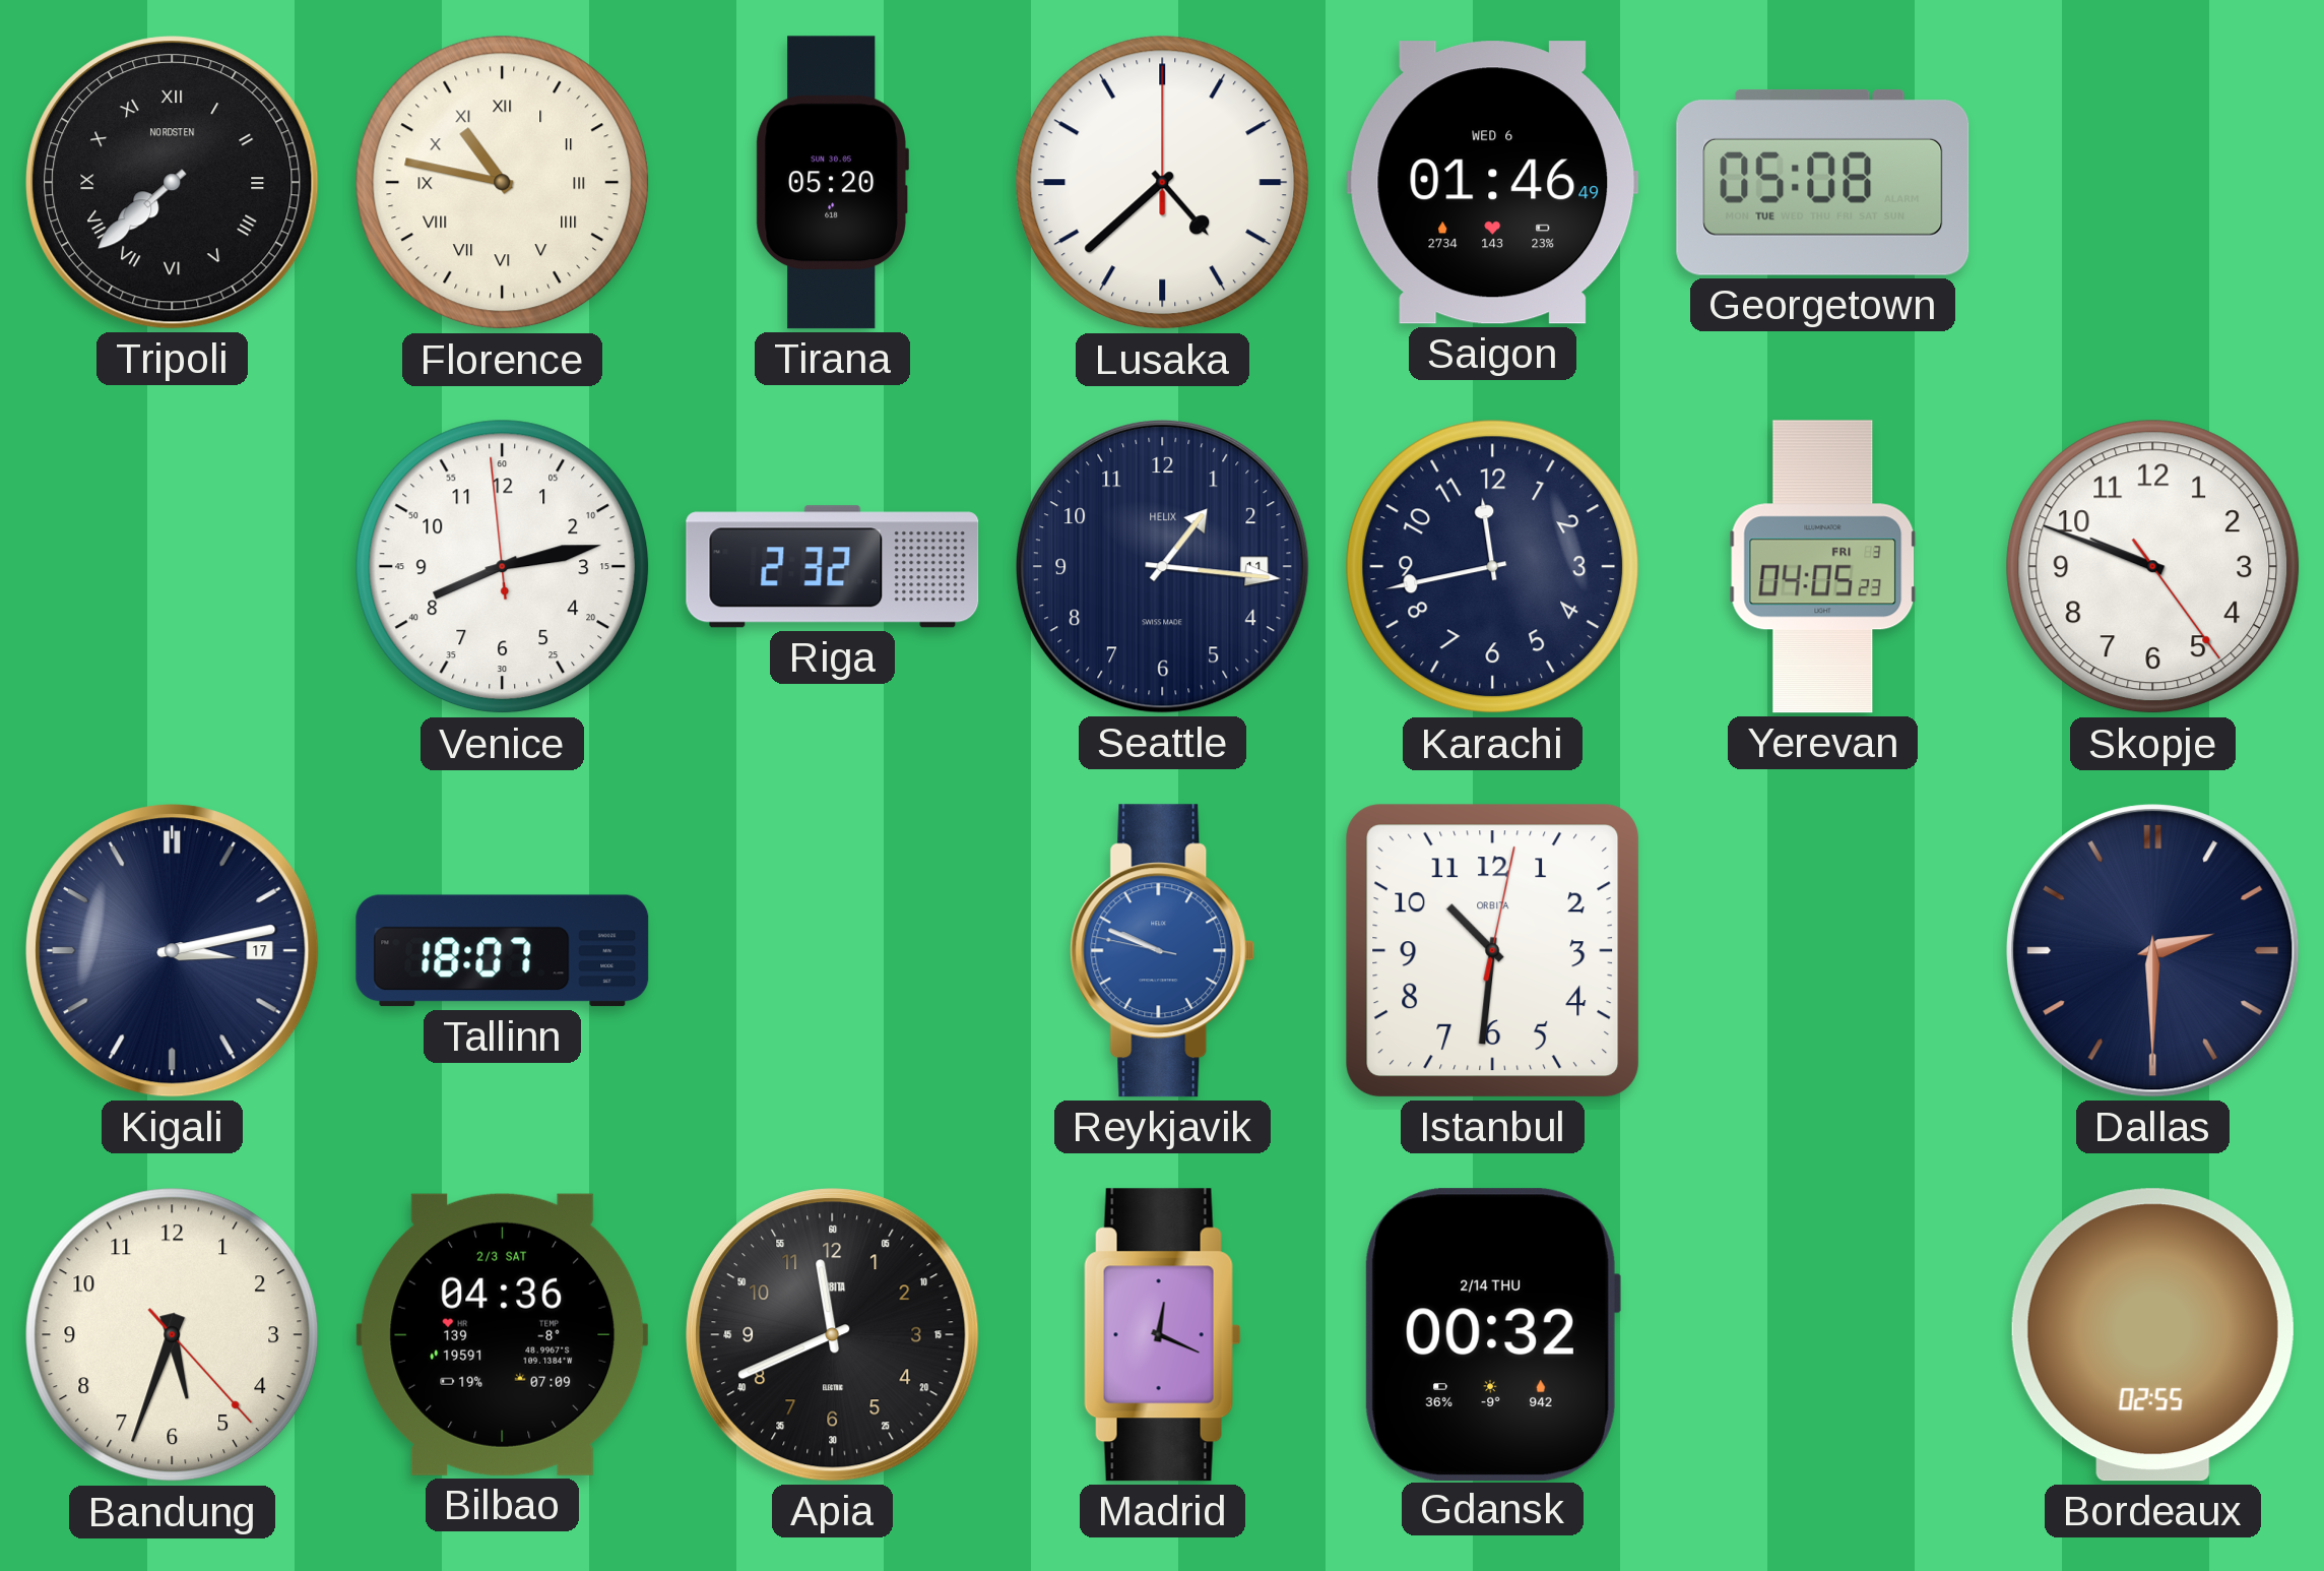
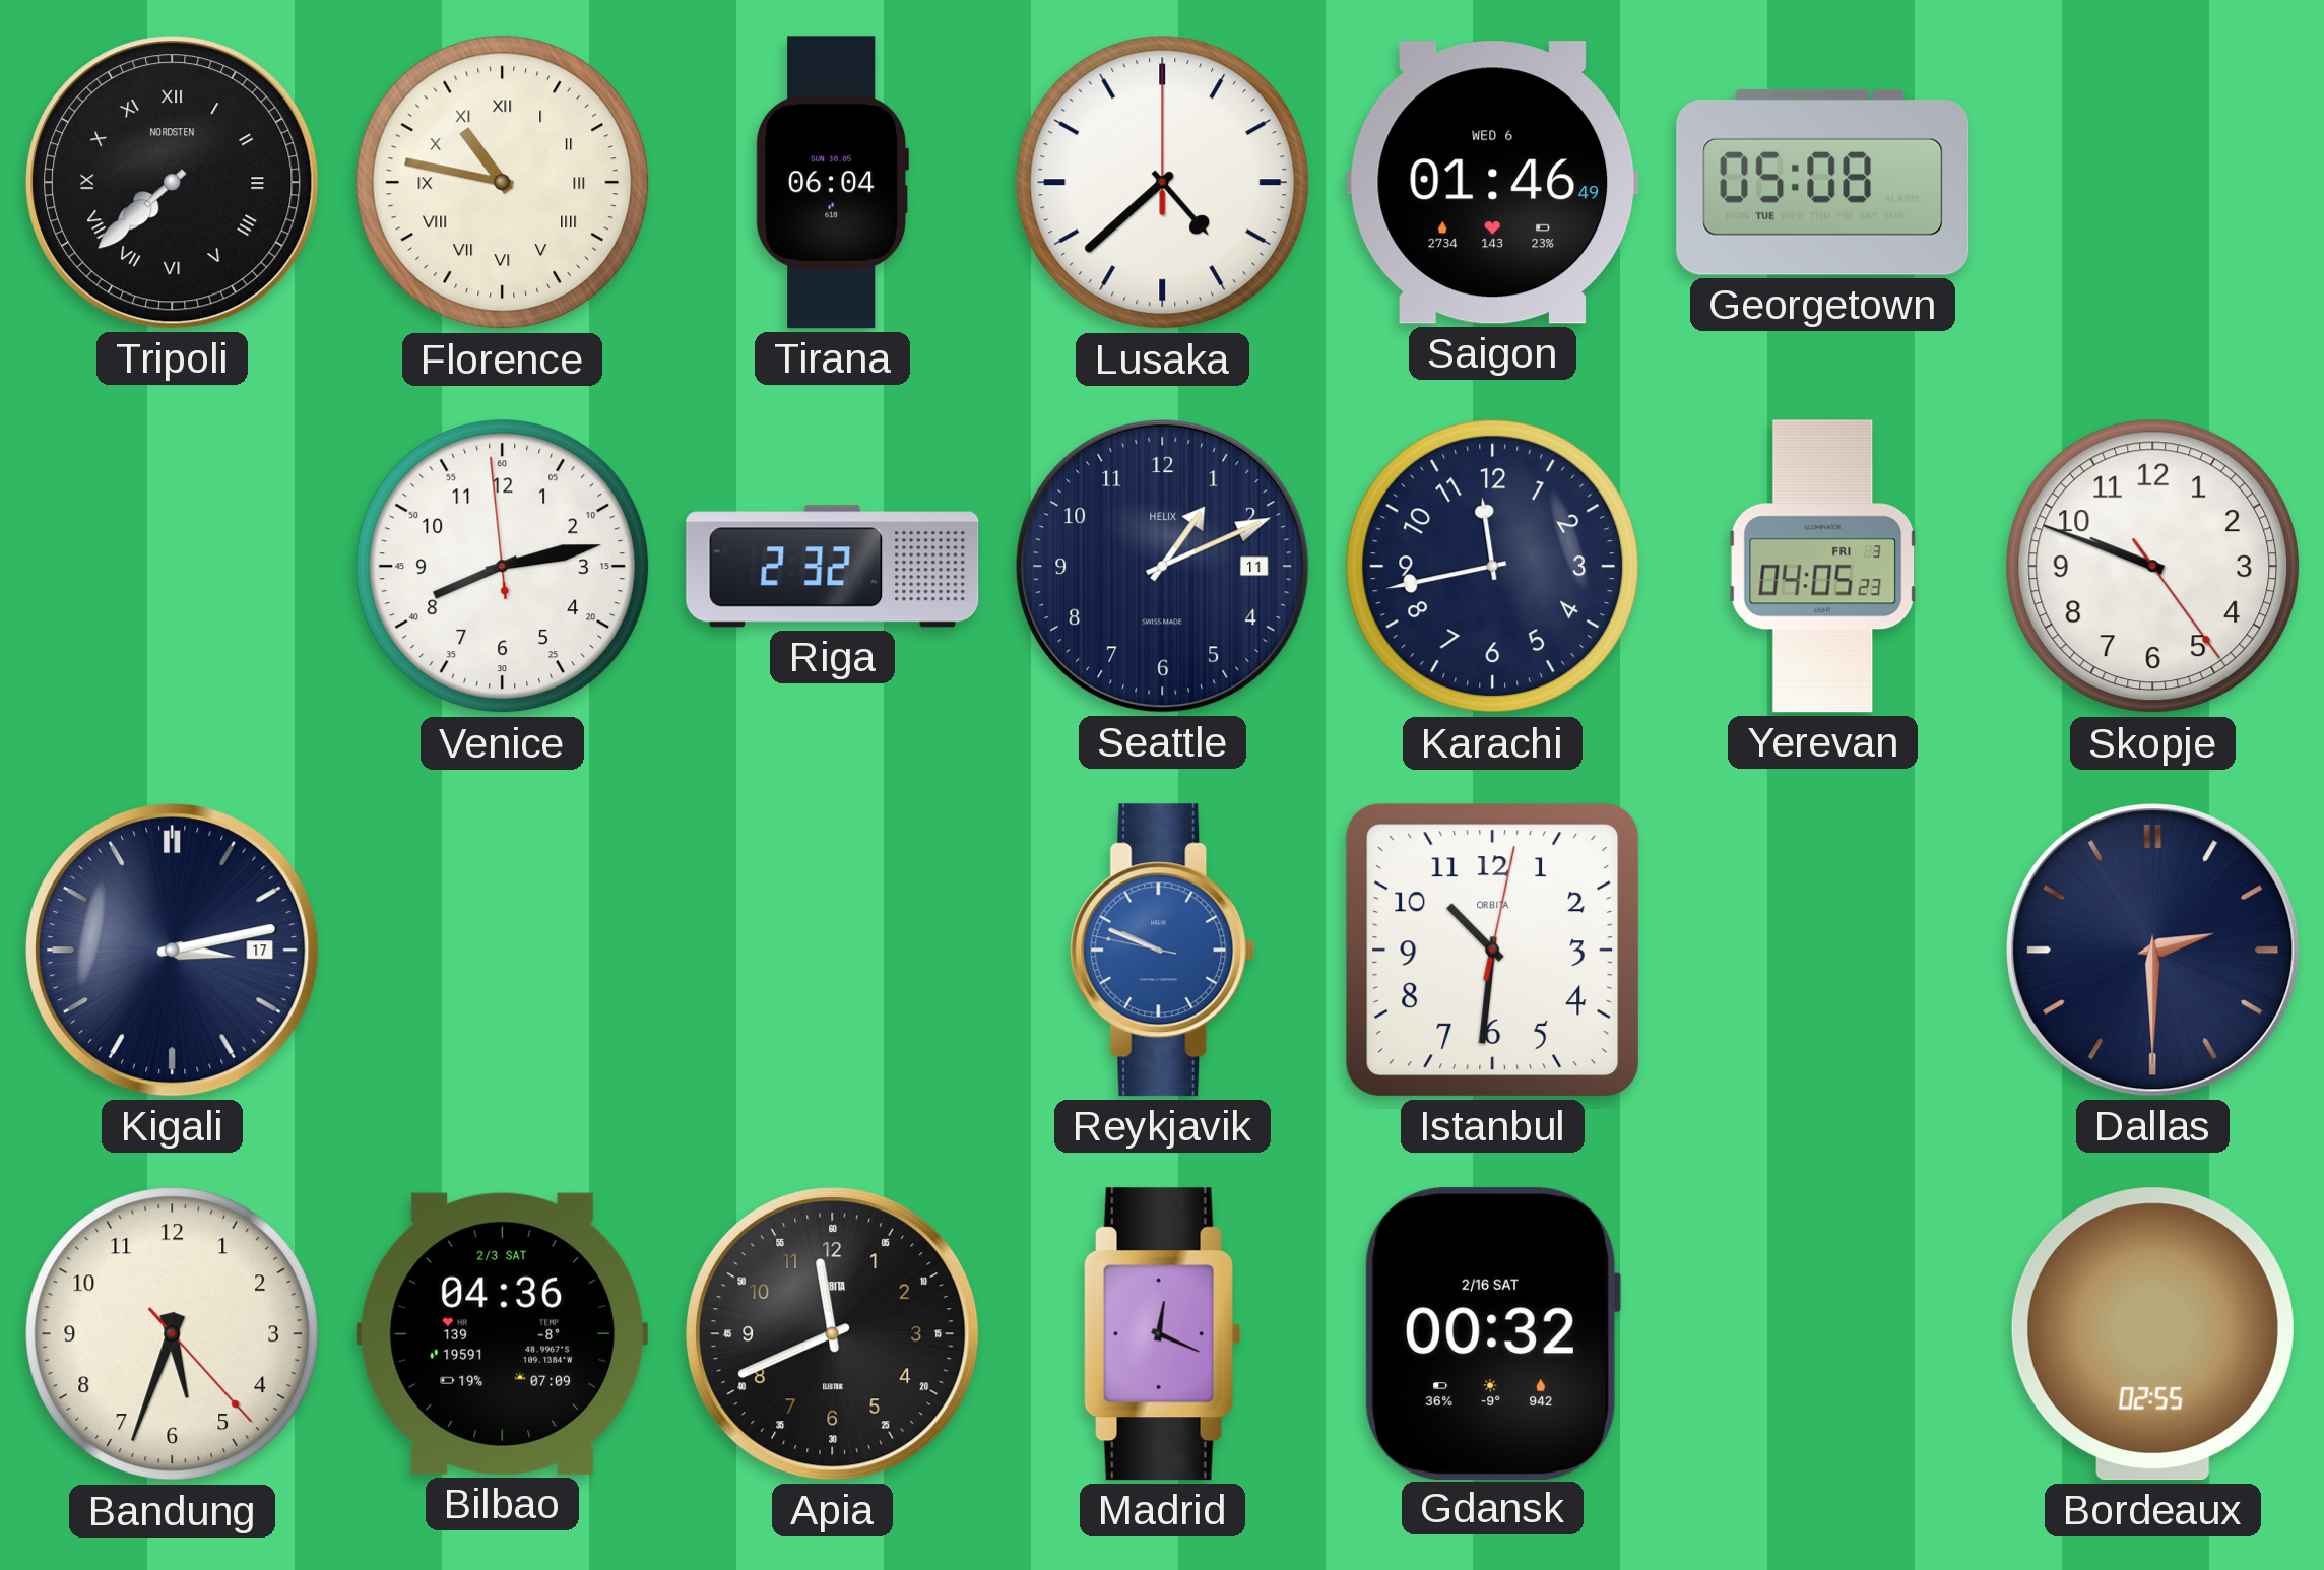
Tirana: 05:20 -> 06:04
Seattle: 1:16 -> 1:11
Tallinn: 18:07 -> none
Gdansk date: 2/14 THU -> 2/16 SAT
